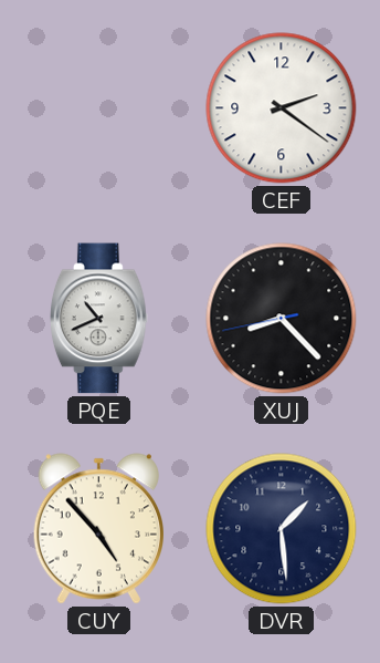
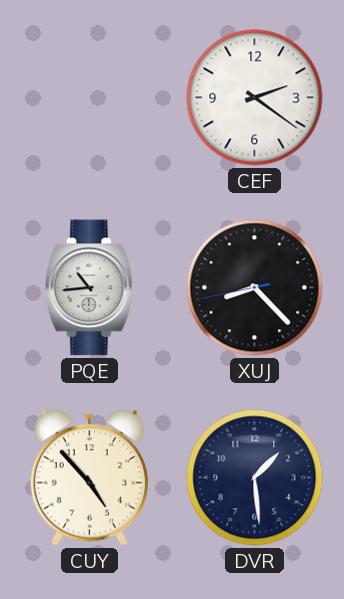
PQE: 10:41 -> 10:44
